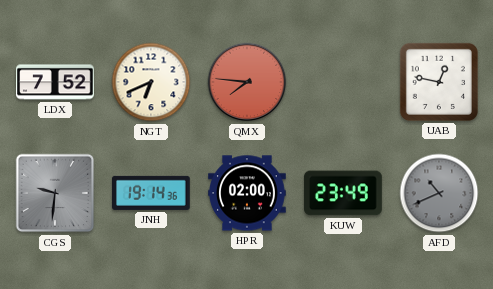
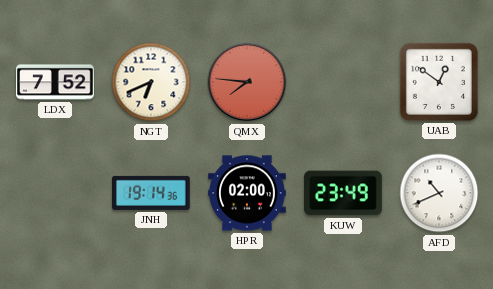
UAB: 12:47 -> 12:51
CGS: 9:31 -> none
AFD dial: grey -> white
